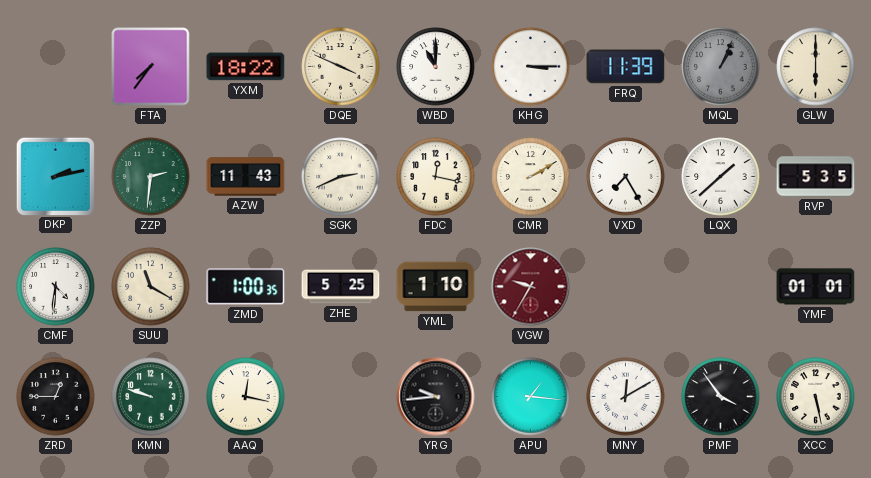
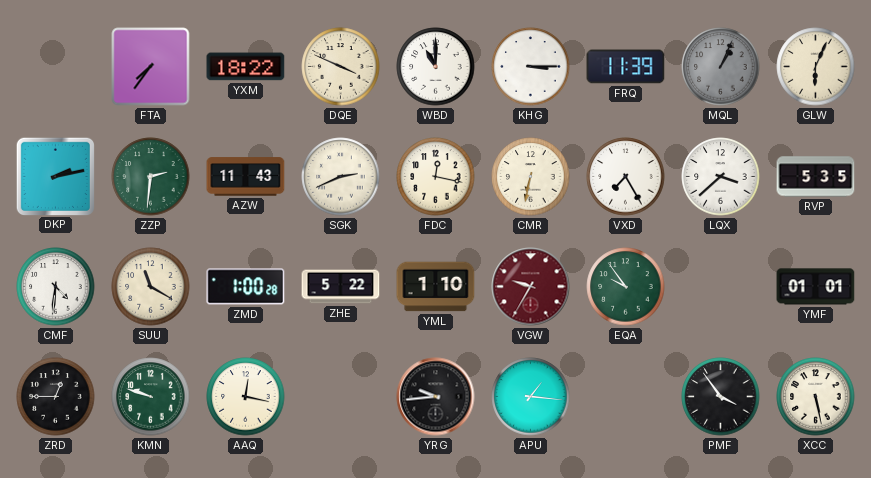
GLW: 6:00 -> 6:04
CMR: 2:10 -> 6:32
LQX: 1:38 -> 3:38
ZMD: 1:00:35 -> 1:00:28
ZHE: 5:25 -> 5:22
EQA: none -> 9:54
MNY: 12:10 -> none
